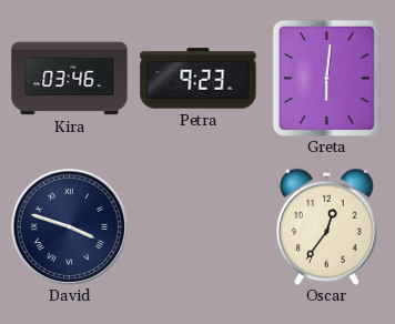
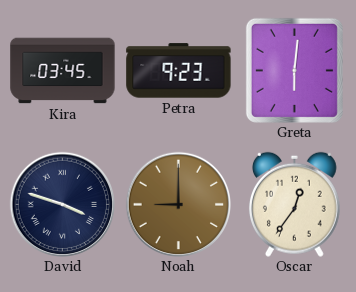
Kira: 03:46 -> 03:45
Noah: none -> 9:00
